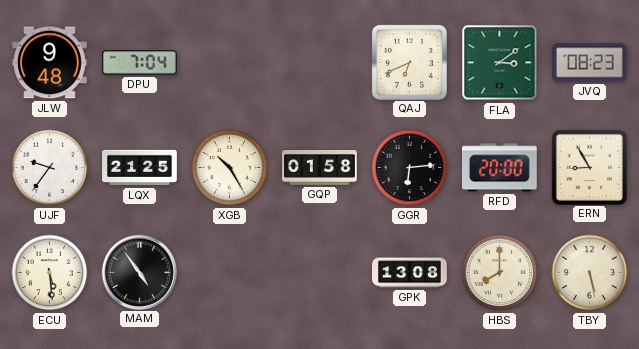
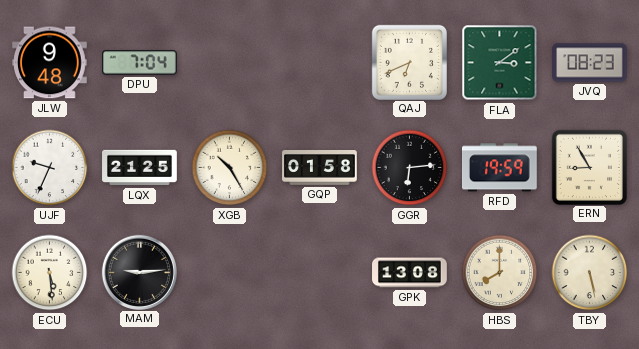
UJF: 9:36 -> 9:34
RFD: 20:00 -> 19:59
MAM: 4:54 -> 9:14
